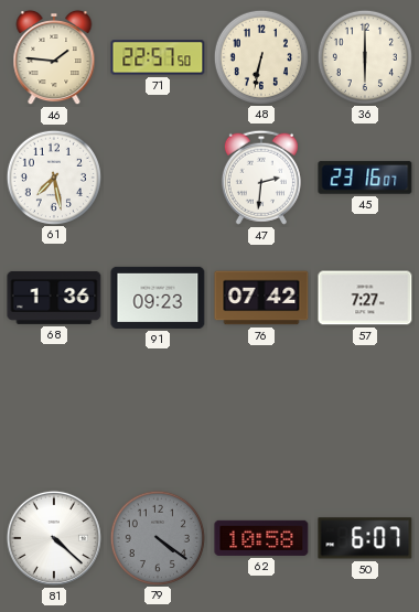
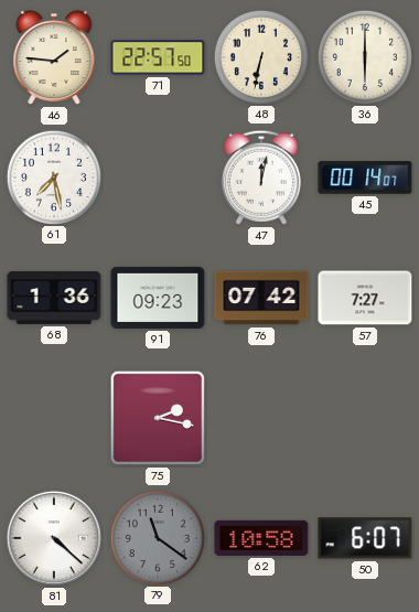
47: 2:31 -> 12:02
45: 23:16 -> 00:14
75: none -> 2:17
79: 4:21 -> 11:21
